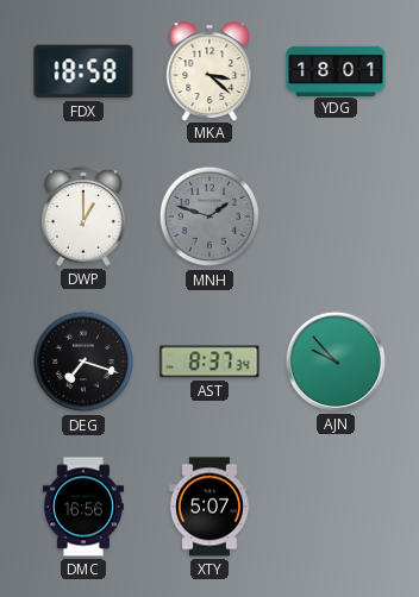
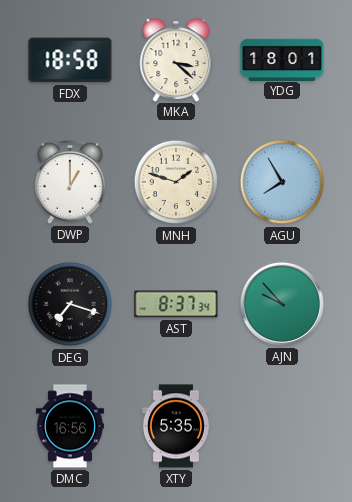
MNH dial: grey -> cream
AGU: none -> 7:55
XTY: 5:07 -> 5:35
